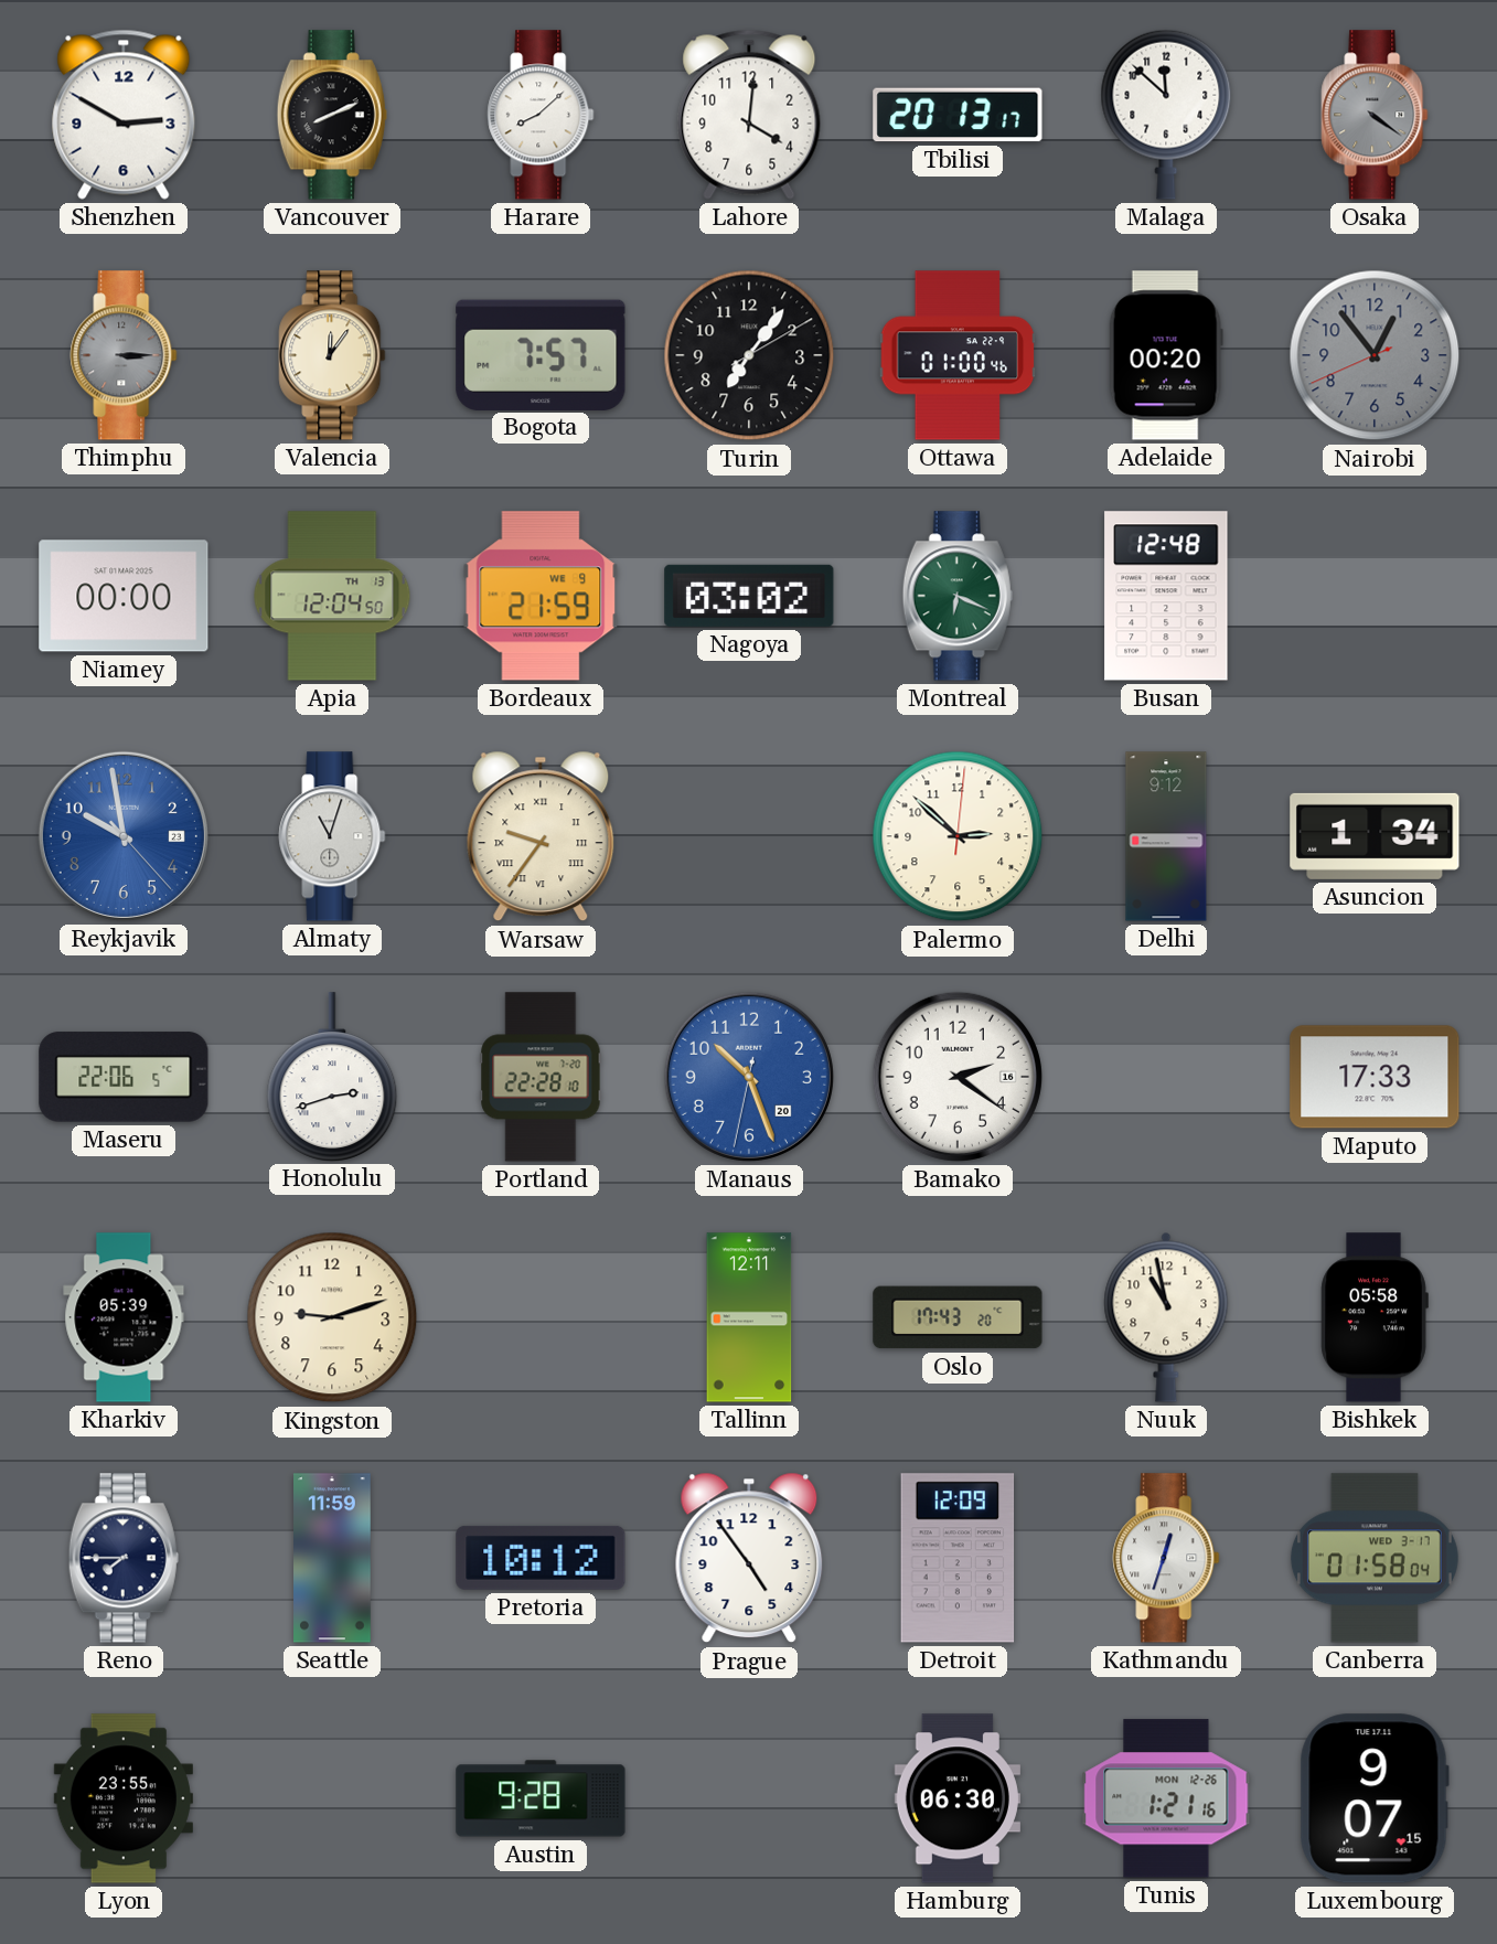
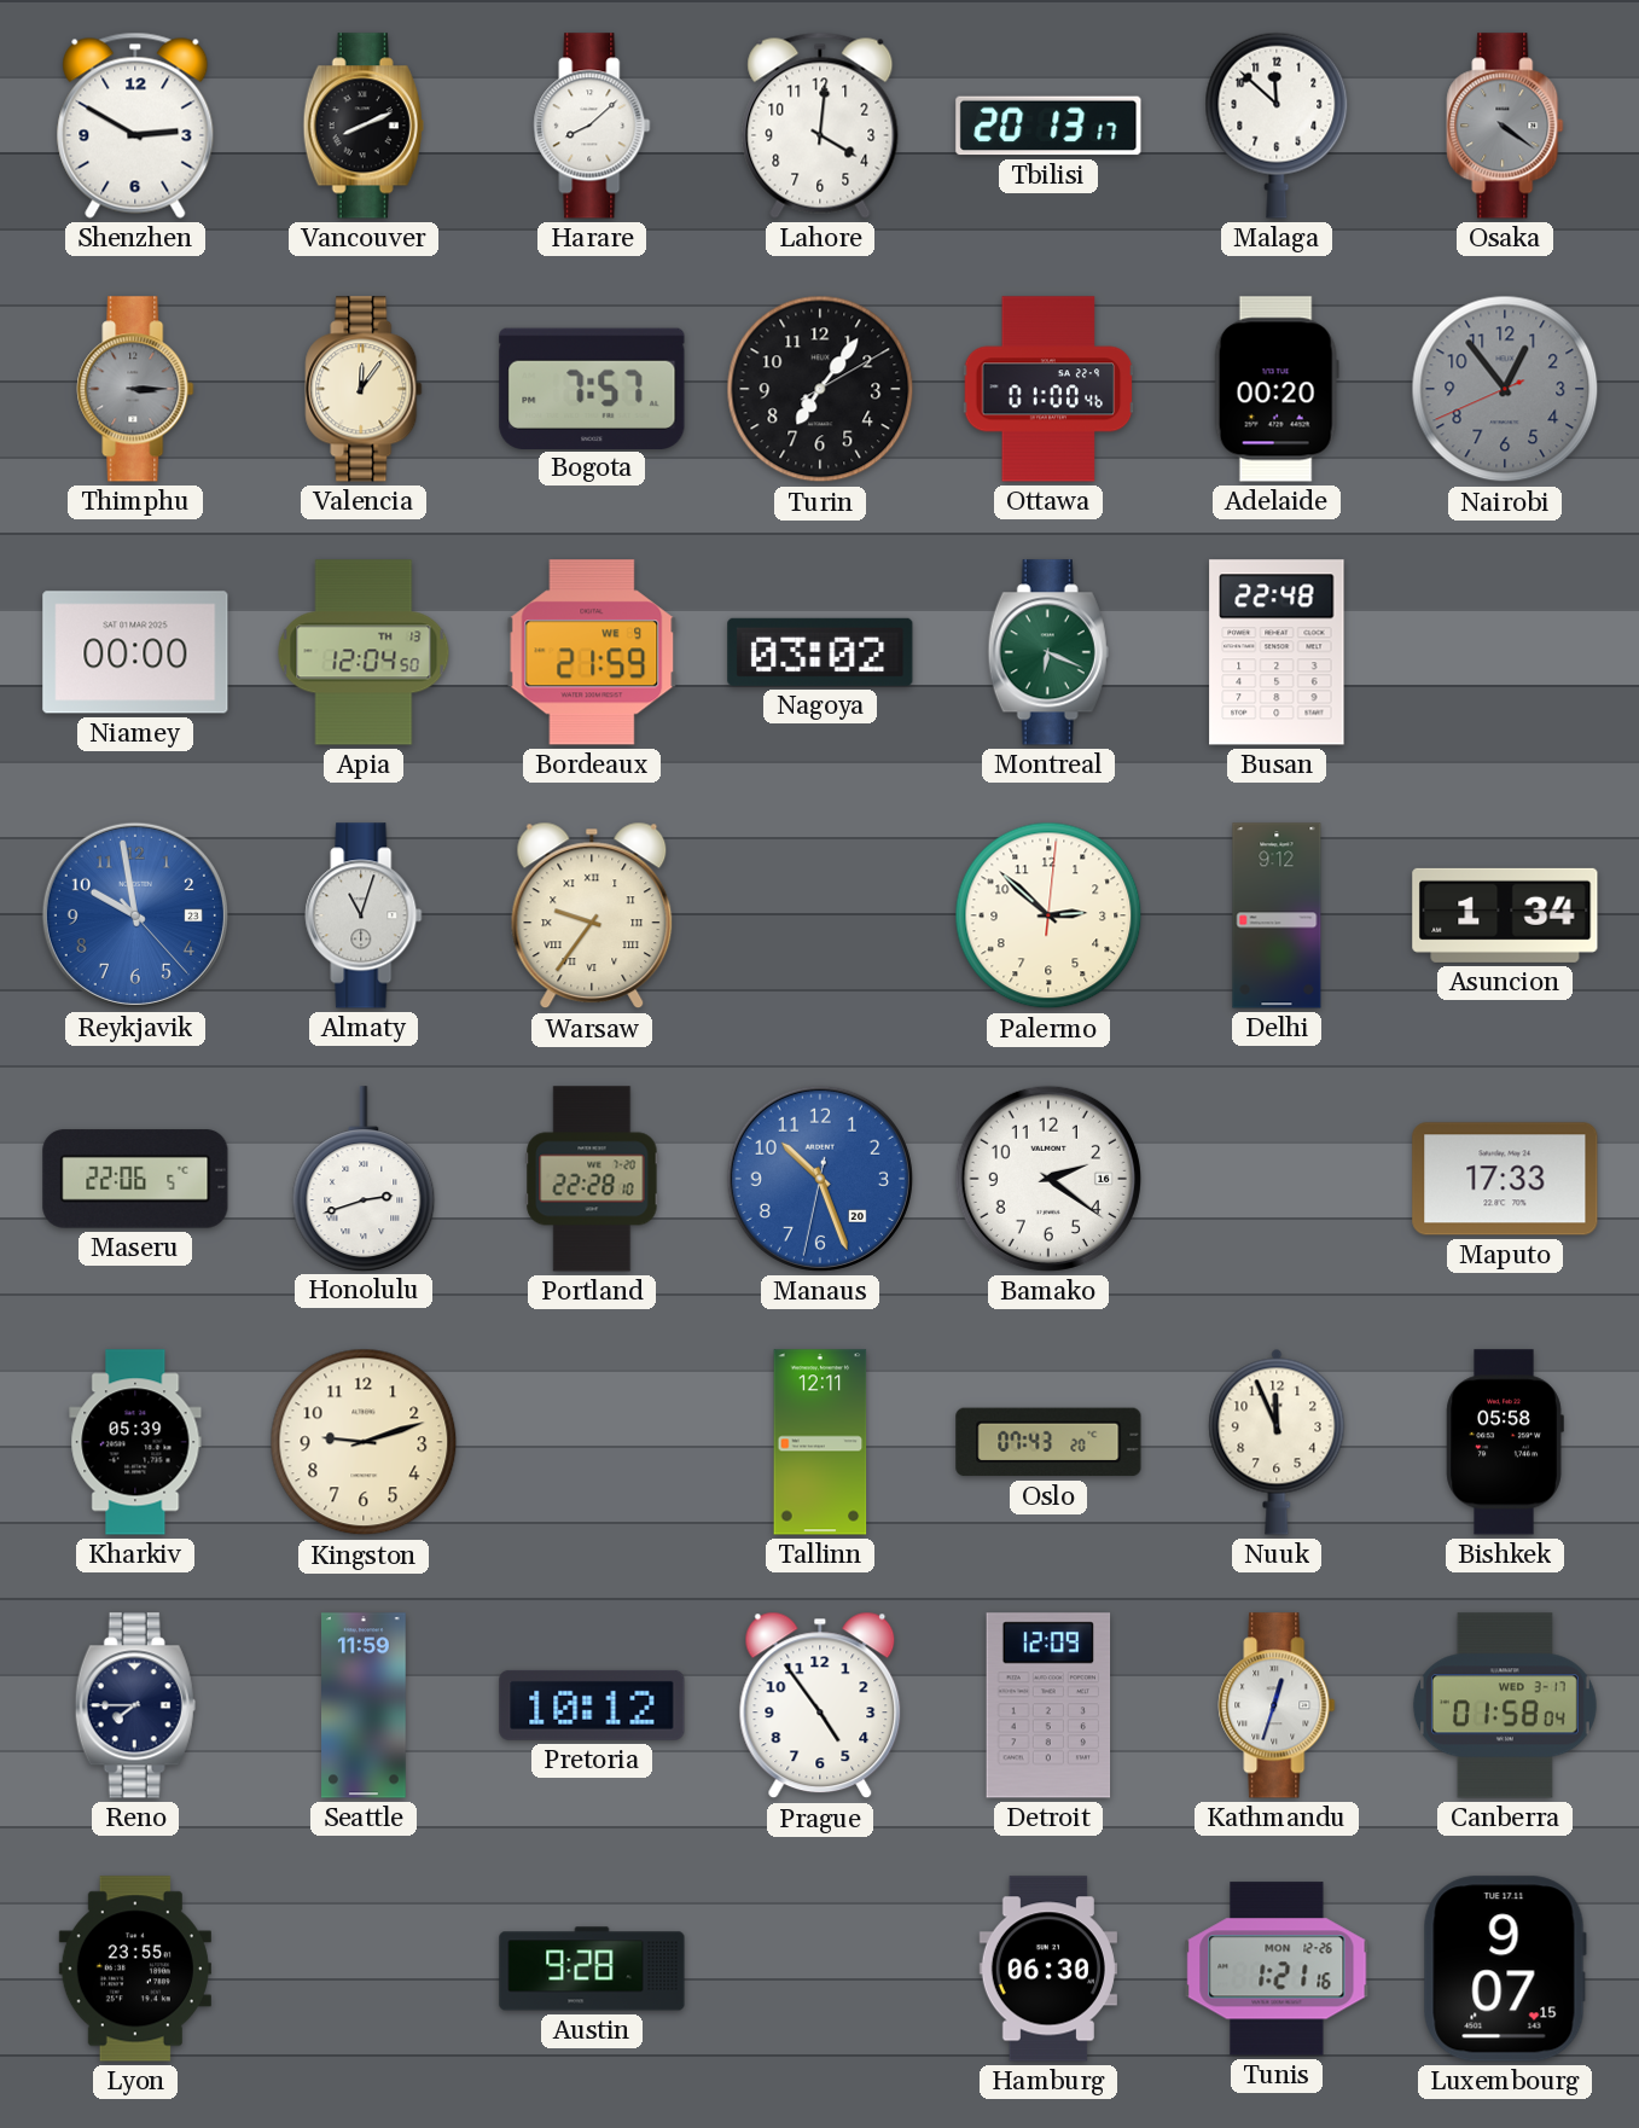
Busan: 12:48 -> 22:48
Oslo: 17:43 -> 07:43
Nuuk: 10:58 -> 11:56
